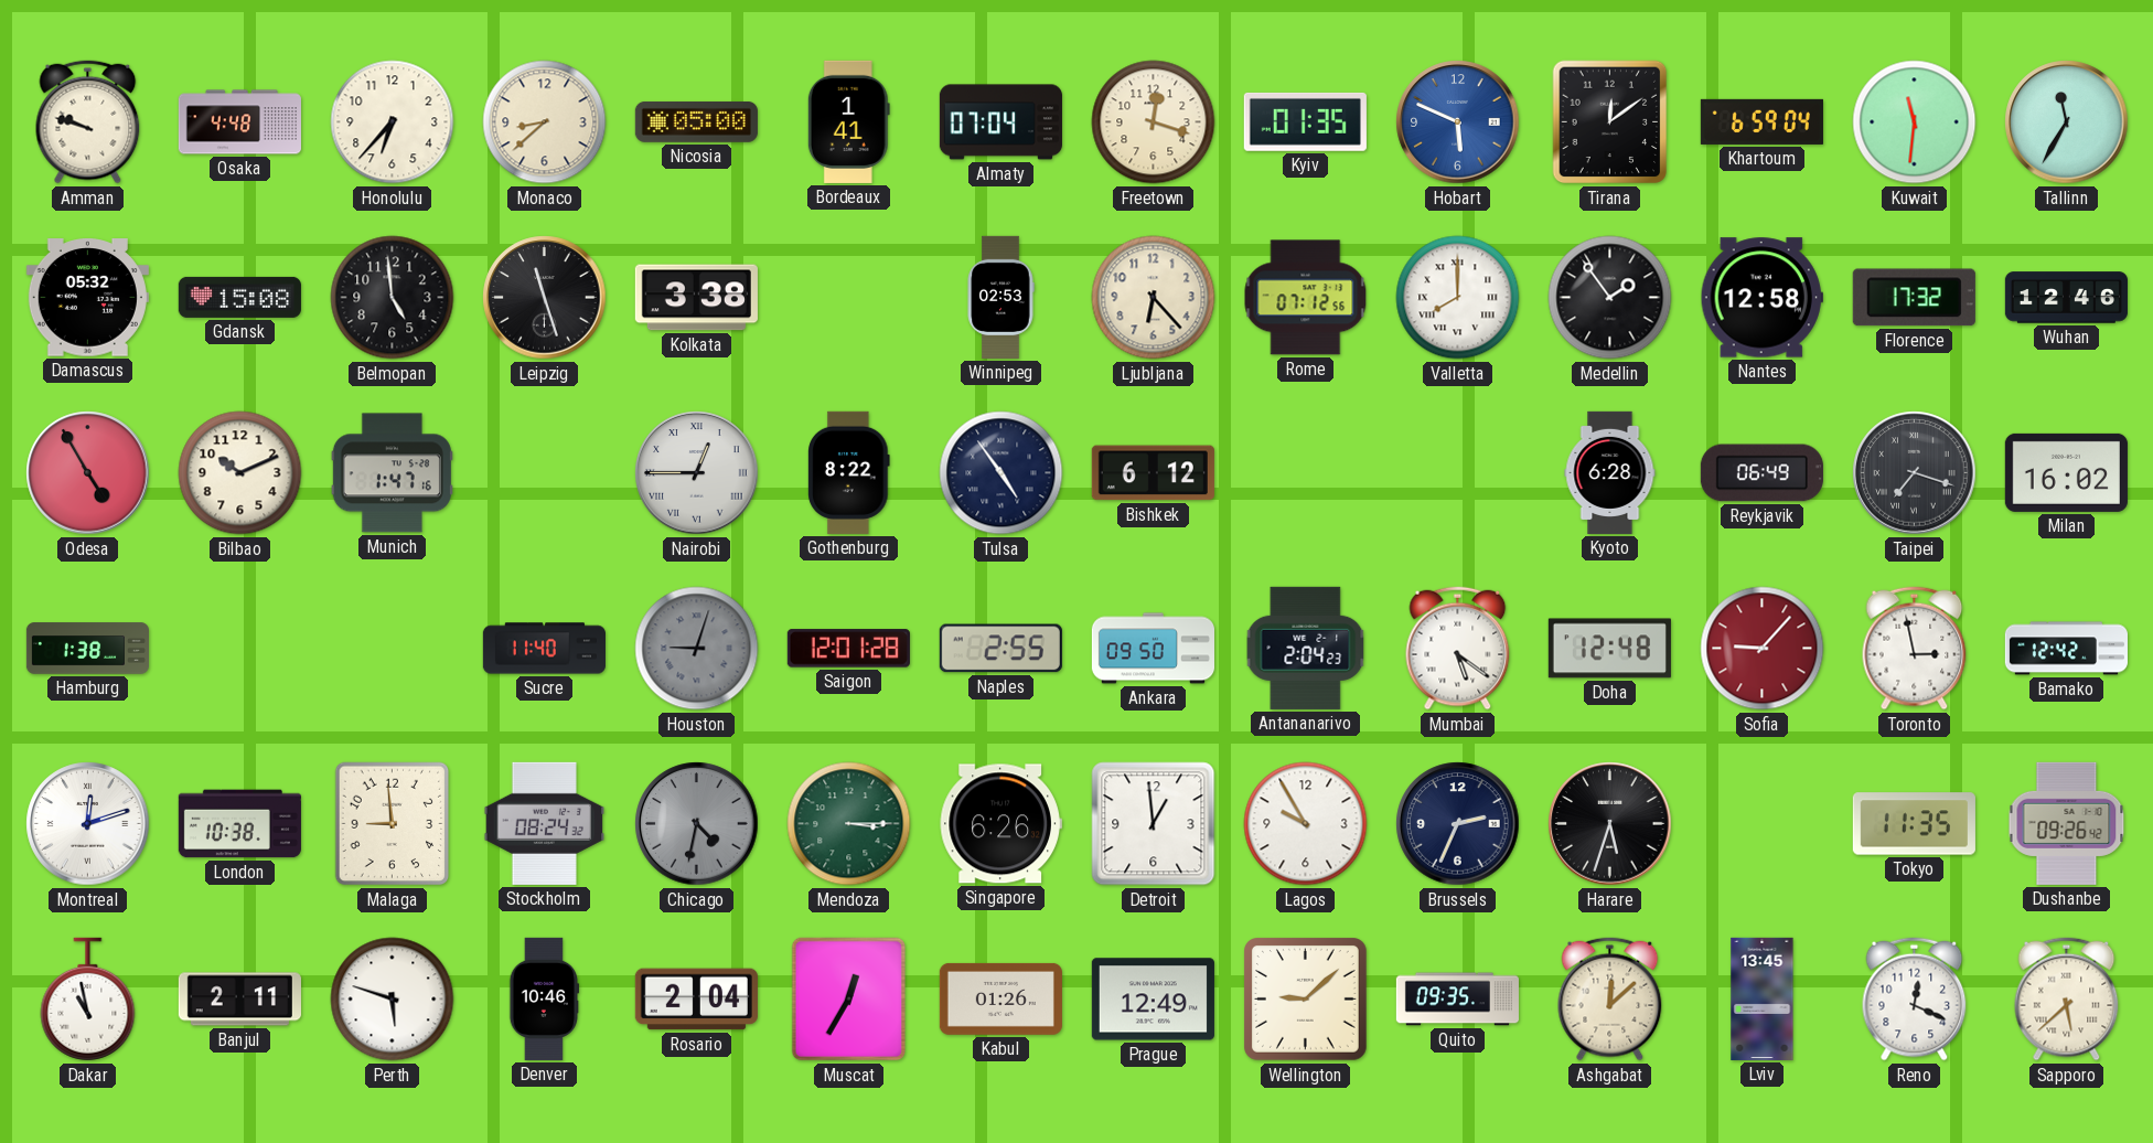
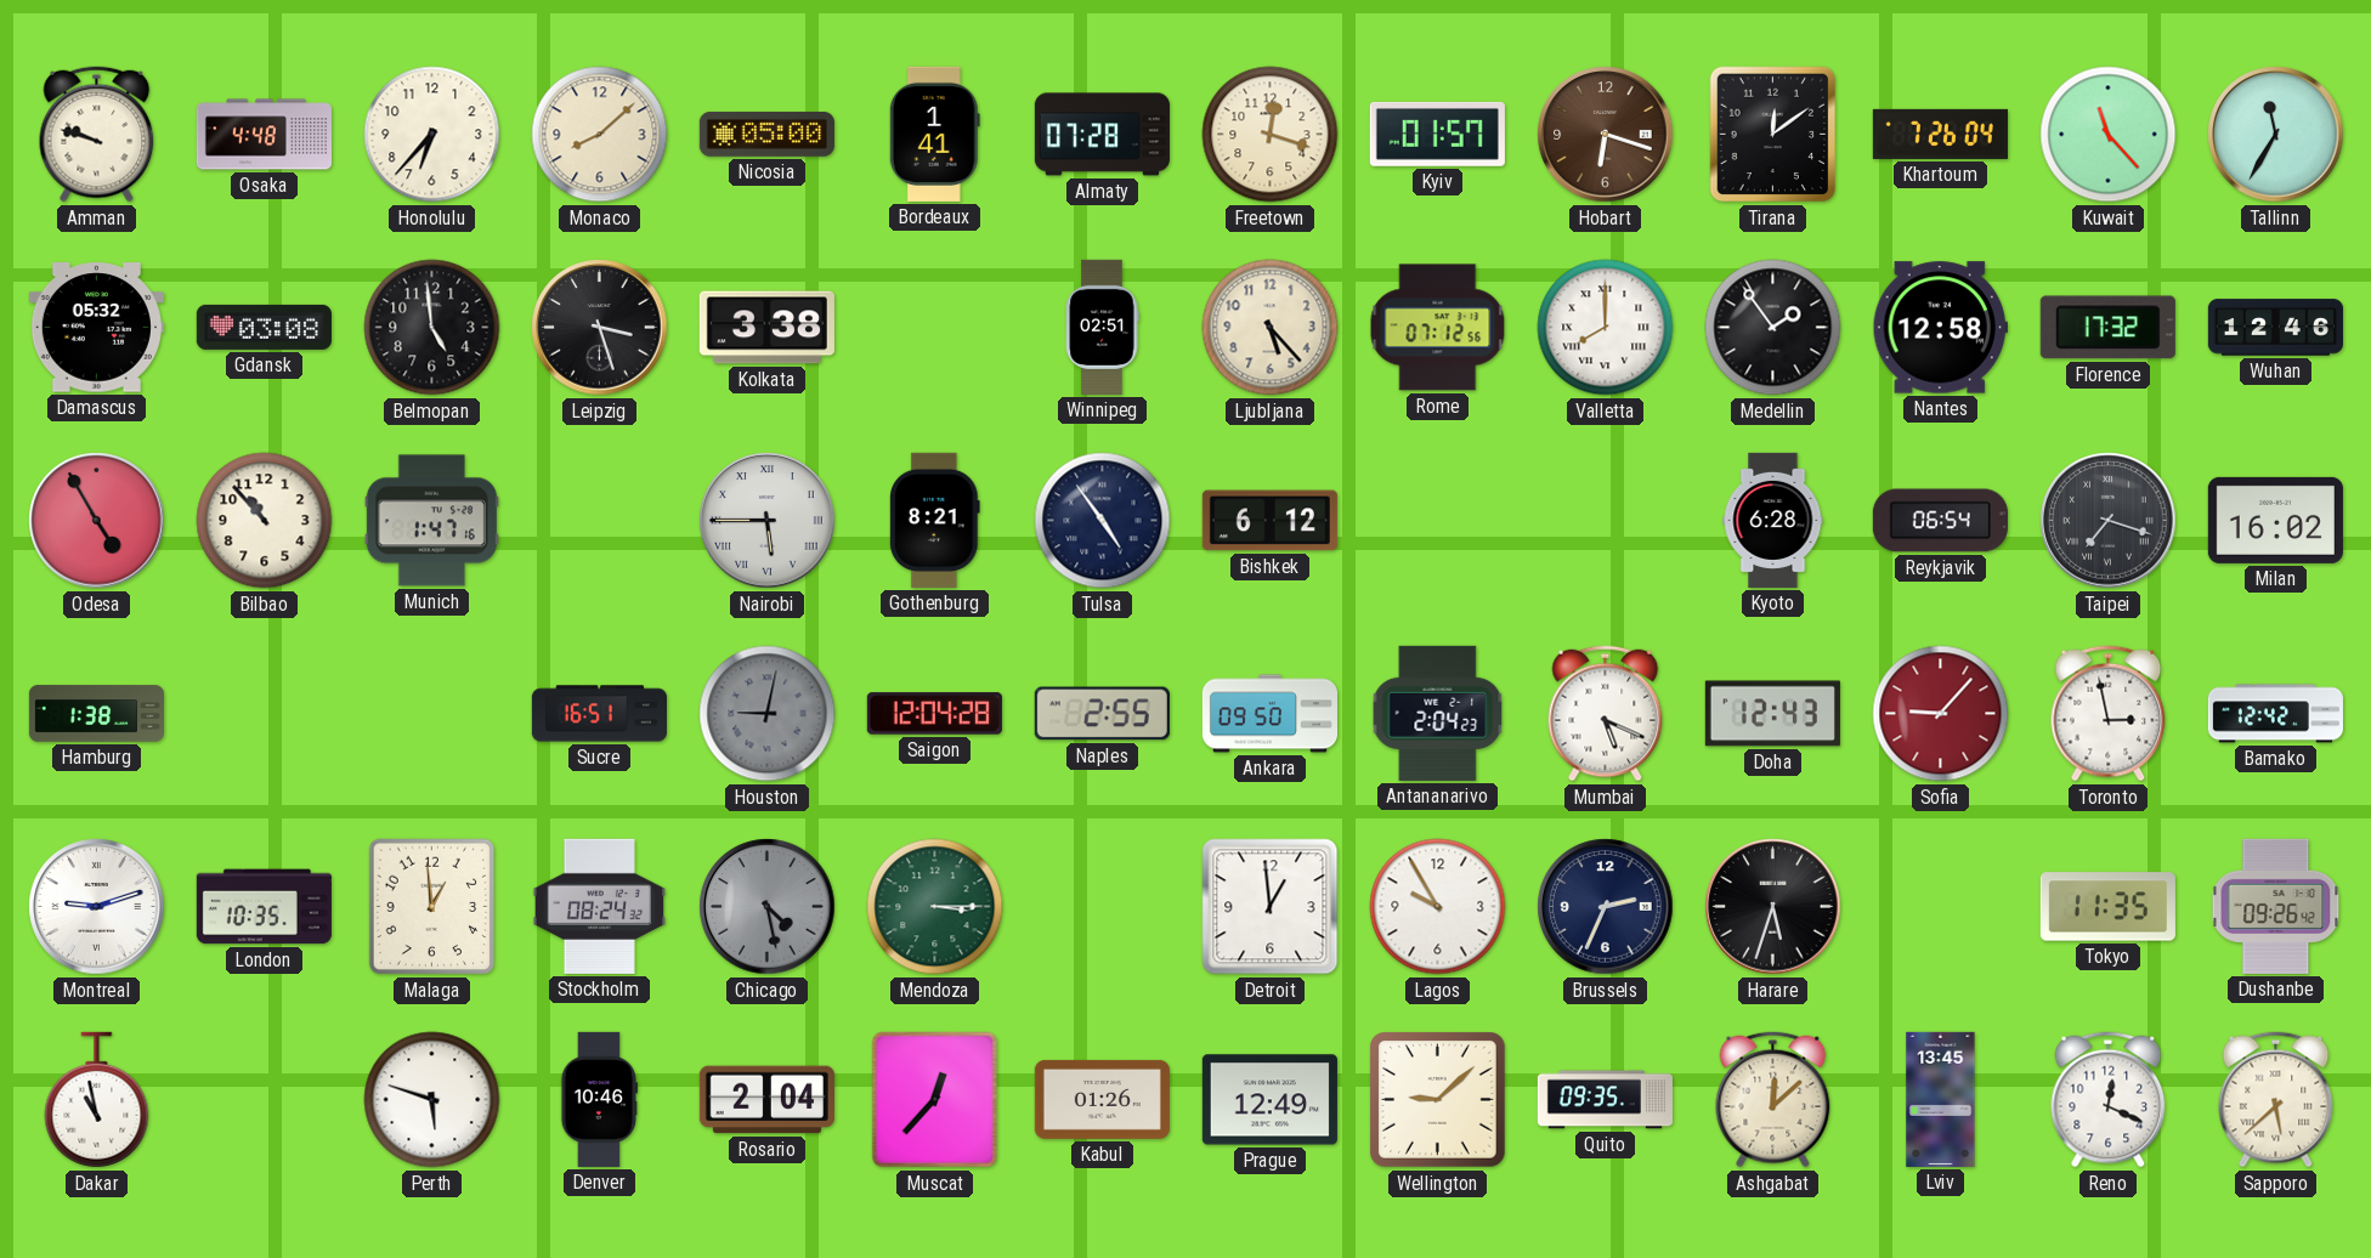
Monaco: 8:38 -> 8:08
Almaty: 07:04 -> 07:28
Kyiv: 01:35 -> 01:57
Hobart: 5:49 -> 6:18
Hobart dial: blue -> brown
Khartoum: 6:59 -> 7:26
Kuwait: 11:31 -> 11:23
Gdansk: 15:08 -> 03:08
Leipzig: 11:27 -> 3:27
Winnipeg: 02:53 -> 02:51
Ljubljana: 6:23 -> 5:23
Bilbao: 10:11 -> 10:53
Nairobi: 12:45 -> 5:45
Gothenburg: 8:22 -> 8:21
Reykjavik: 06:49 -> 06:54
Sucre: 11:40 -> 16:51
Houston: 9:03 -> 9:02
Saigon: 12:01 -> 12:04
Mumbai: 5:21 -> 5:19
Doha: 12:48 -> 12:43
Montreal: 12:12 -> 9:12
London: 10:38 -> 10:35
Malaga: 8:59 -> 12:59
Chicago: 4:32 -> 4:28
Singapore: 6:26 -> none
Banjul: 2:11 -> none
Muscat: 12:35 -> 12:37
